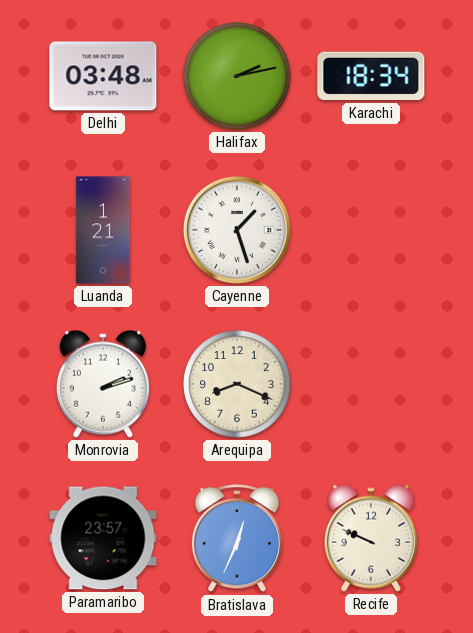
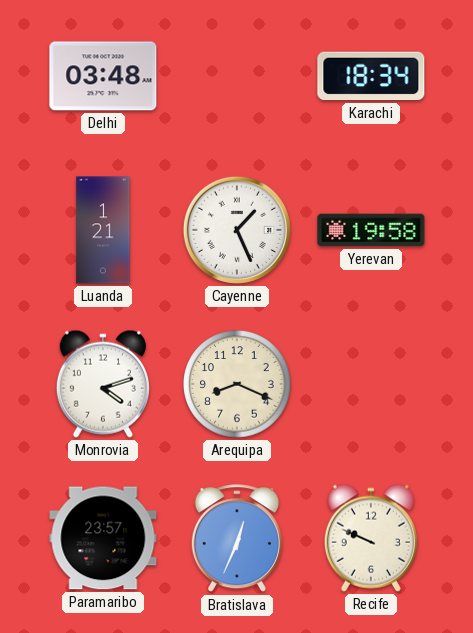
Halifax: 2:13 -> none
Cayenne: 1:27 -> 1:26
Yerevan: none -> 19:58
Monrovia: 2:12 -> 4:12
